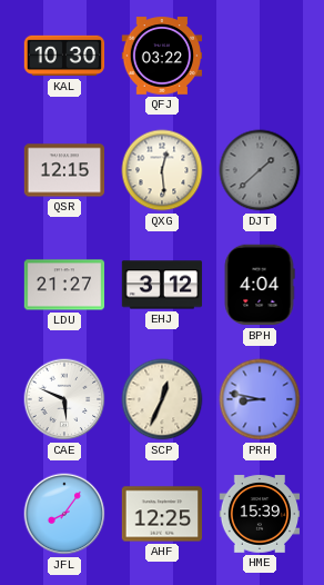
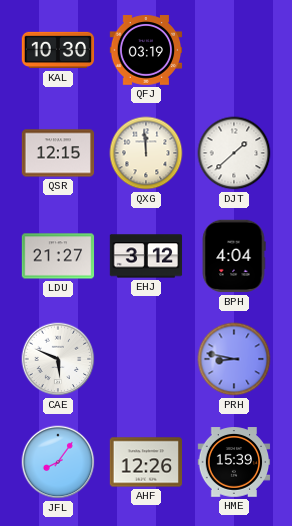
QFJ: 03:22 -> 03:19
QXG: 12:29 -> 11:59
DJT dial: grey -> white
SCP: 12:34 -> none
AHF: 12:25 -> 12:26
